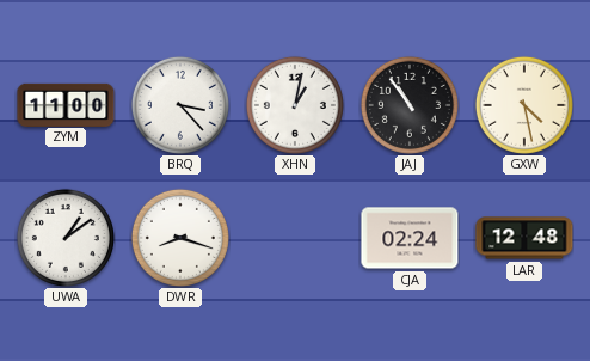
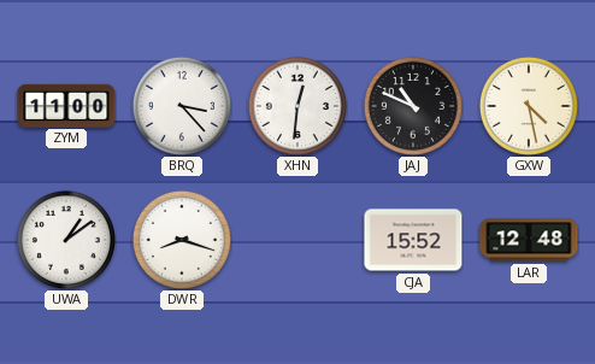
XHN: 1:02 -> 12:31
JAJ: 10:54 -> 10:49
CJA: 02:24 -> 15:52
